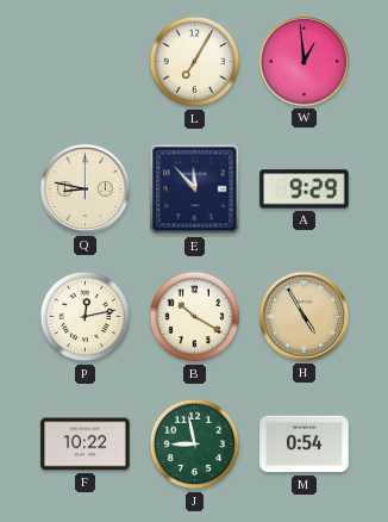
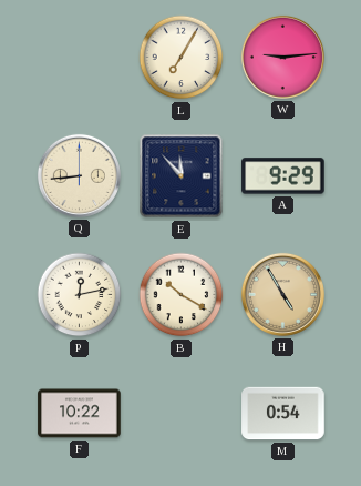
W: 12:59 -> 9:14
Q: 8:47 -> 8:44
J: 8:58 -> none
